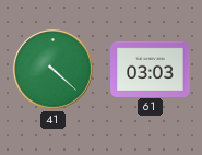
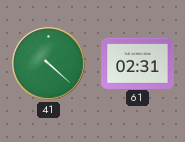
61: 03:03 -> 02:31
